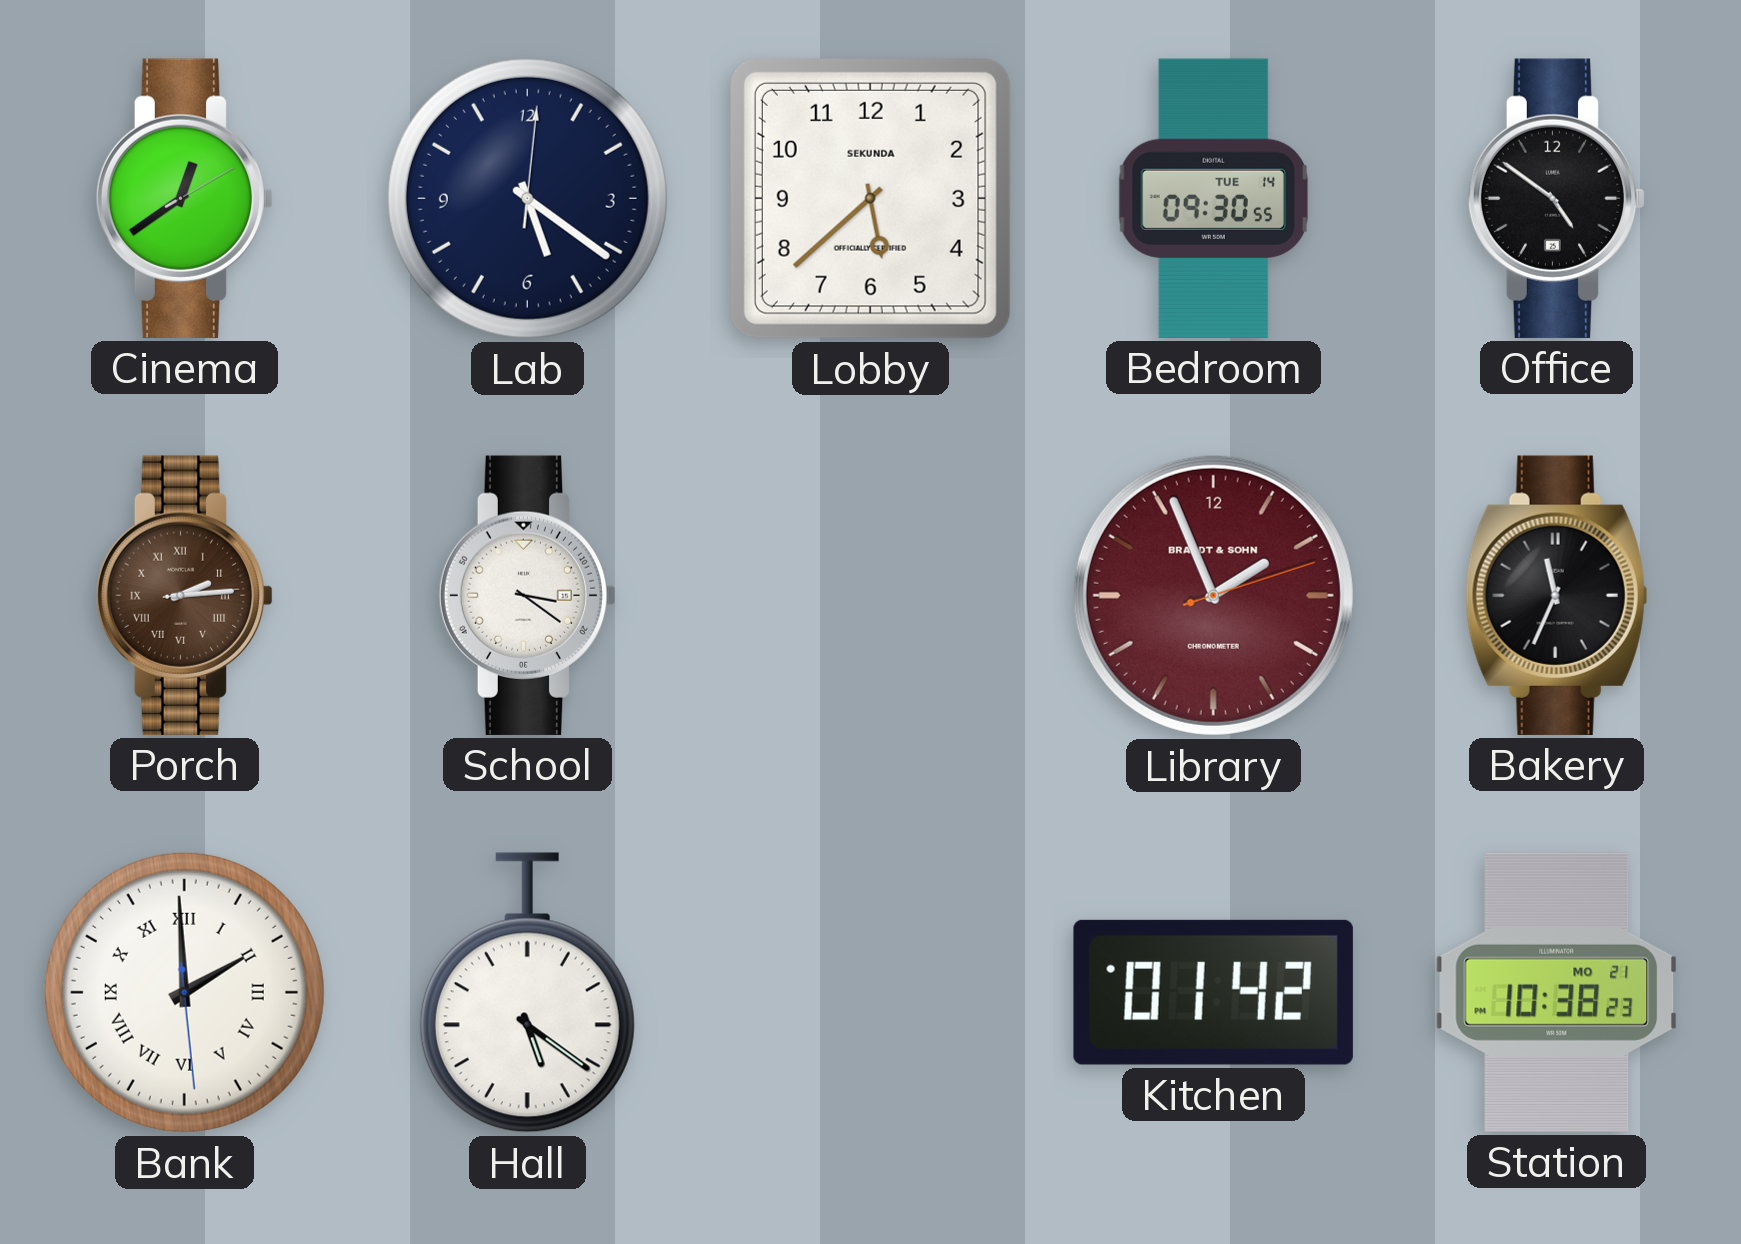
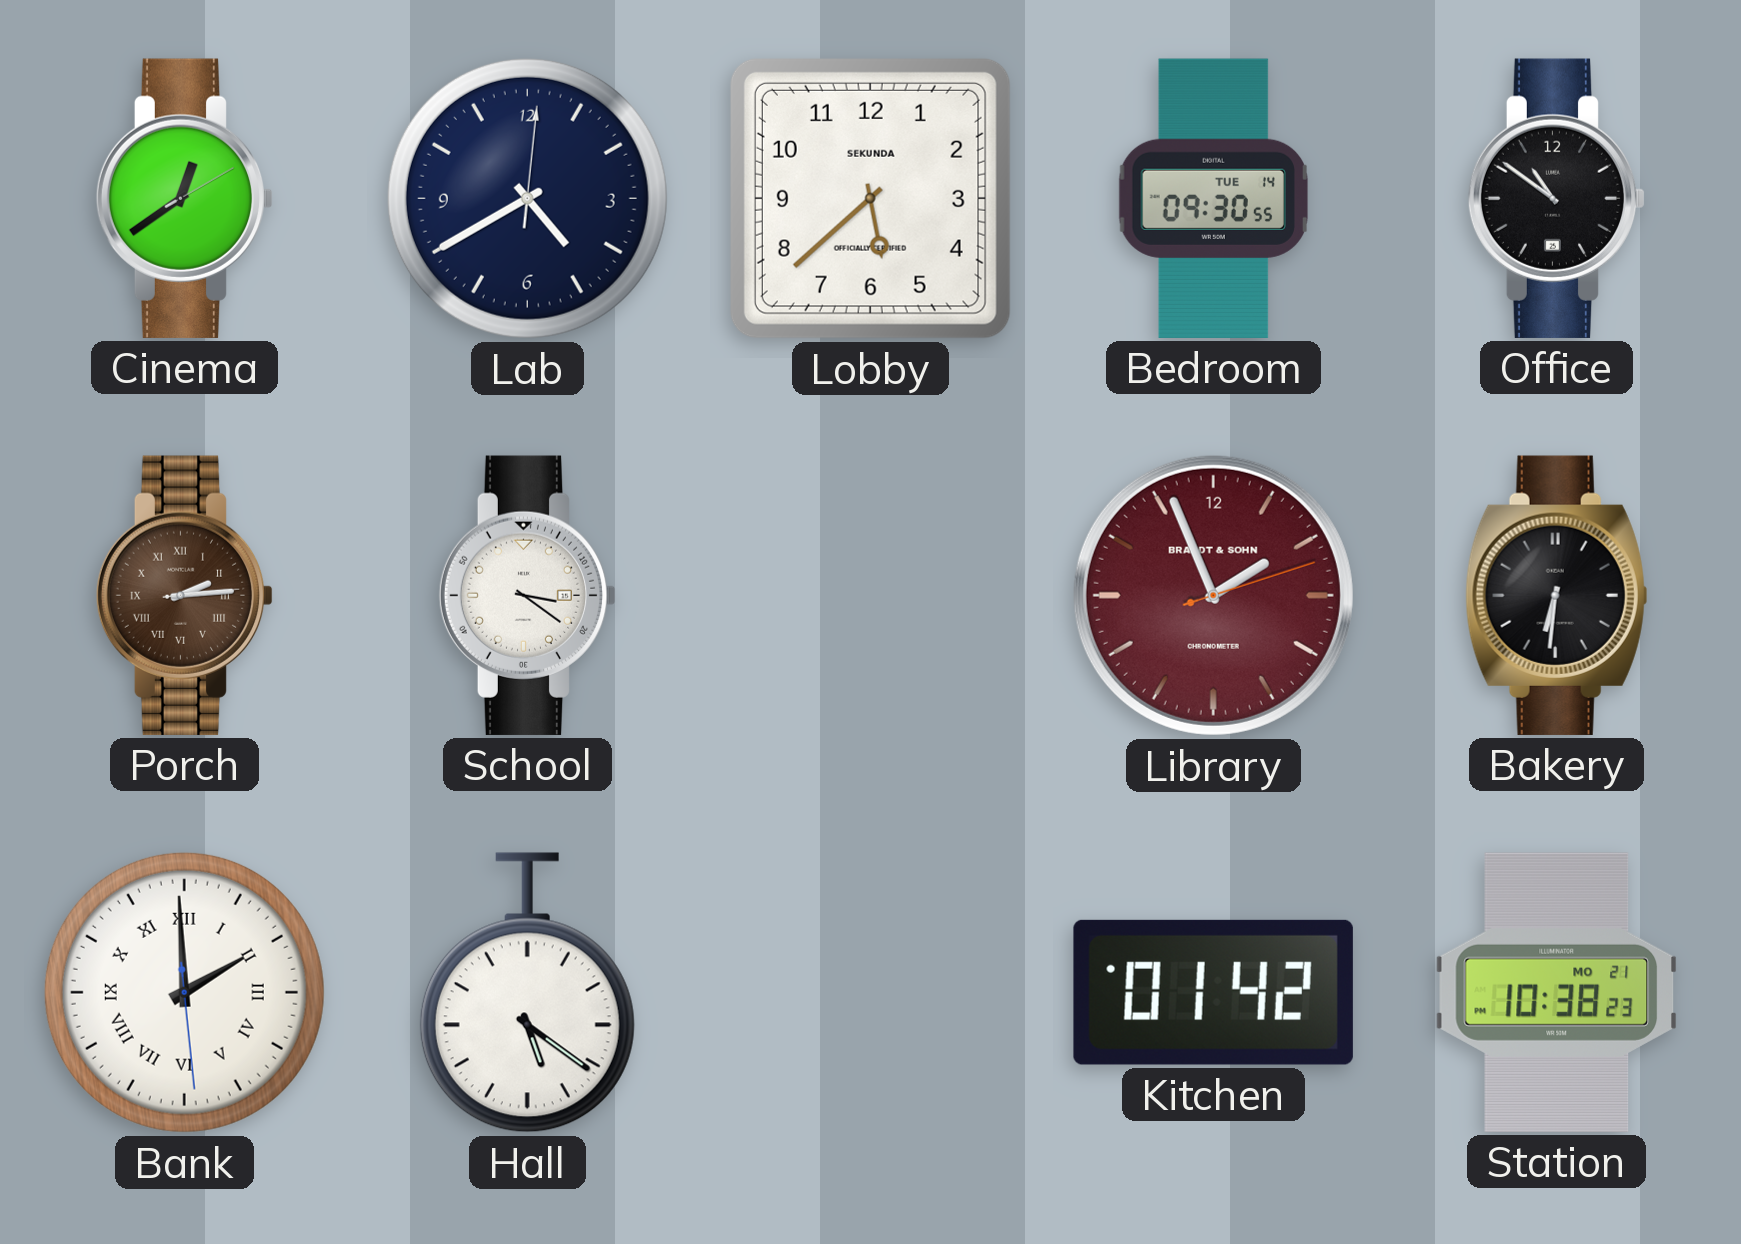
Lab: 5:21 -> 4:40
Office: 4:51 -> 10:51
Bakery: 11:34 -> 6:31
